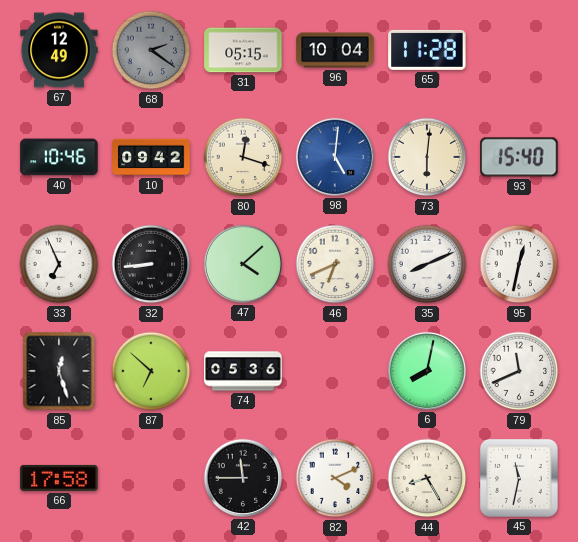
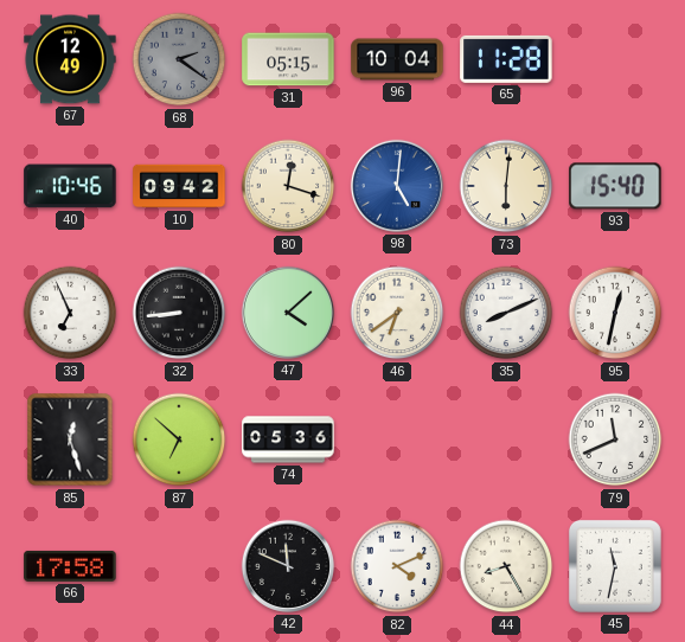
46: 6:41 -> 6:39
6: 8:02 -> none
42: 11:45 -> 11:49
